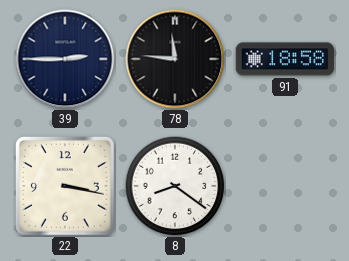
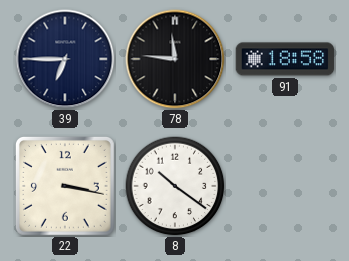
39: 2:45 -> 6:45
8: 8:21 -> 10:21
